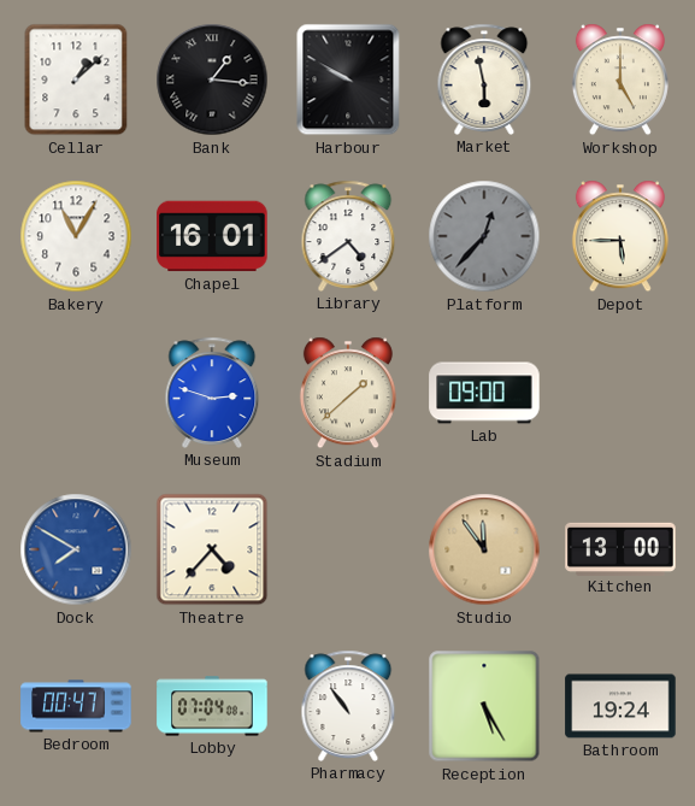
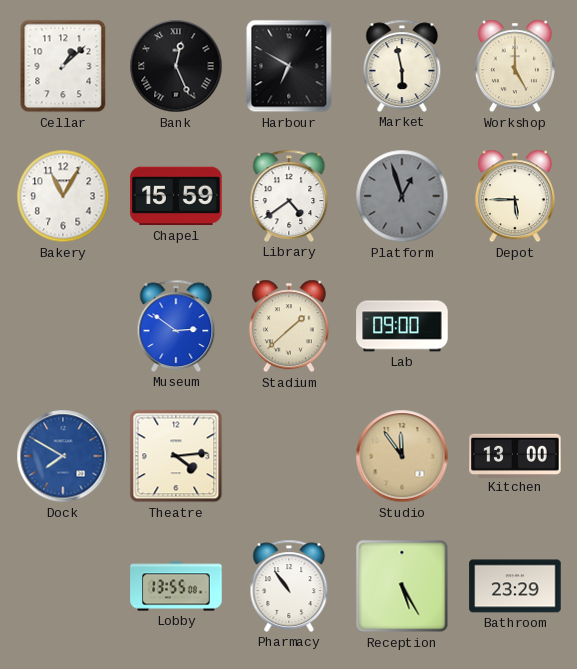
Bank: 1:16 -> 12:26
Harbour: 9:50 -> 6:50
Chapel: 16:01 -> 15:59
Platform: 12:37 -> 12:57
Museum: 2:48 -> 2:51
Theatre: 4:37 -> 4:14
Bedroom: 00:47 -> none
Lobby: 07:04 -> 13:55
Bathroom: 19:24 -> 23:29
